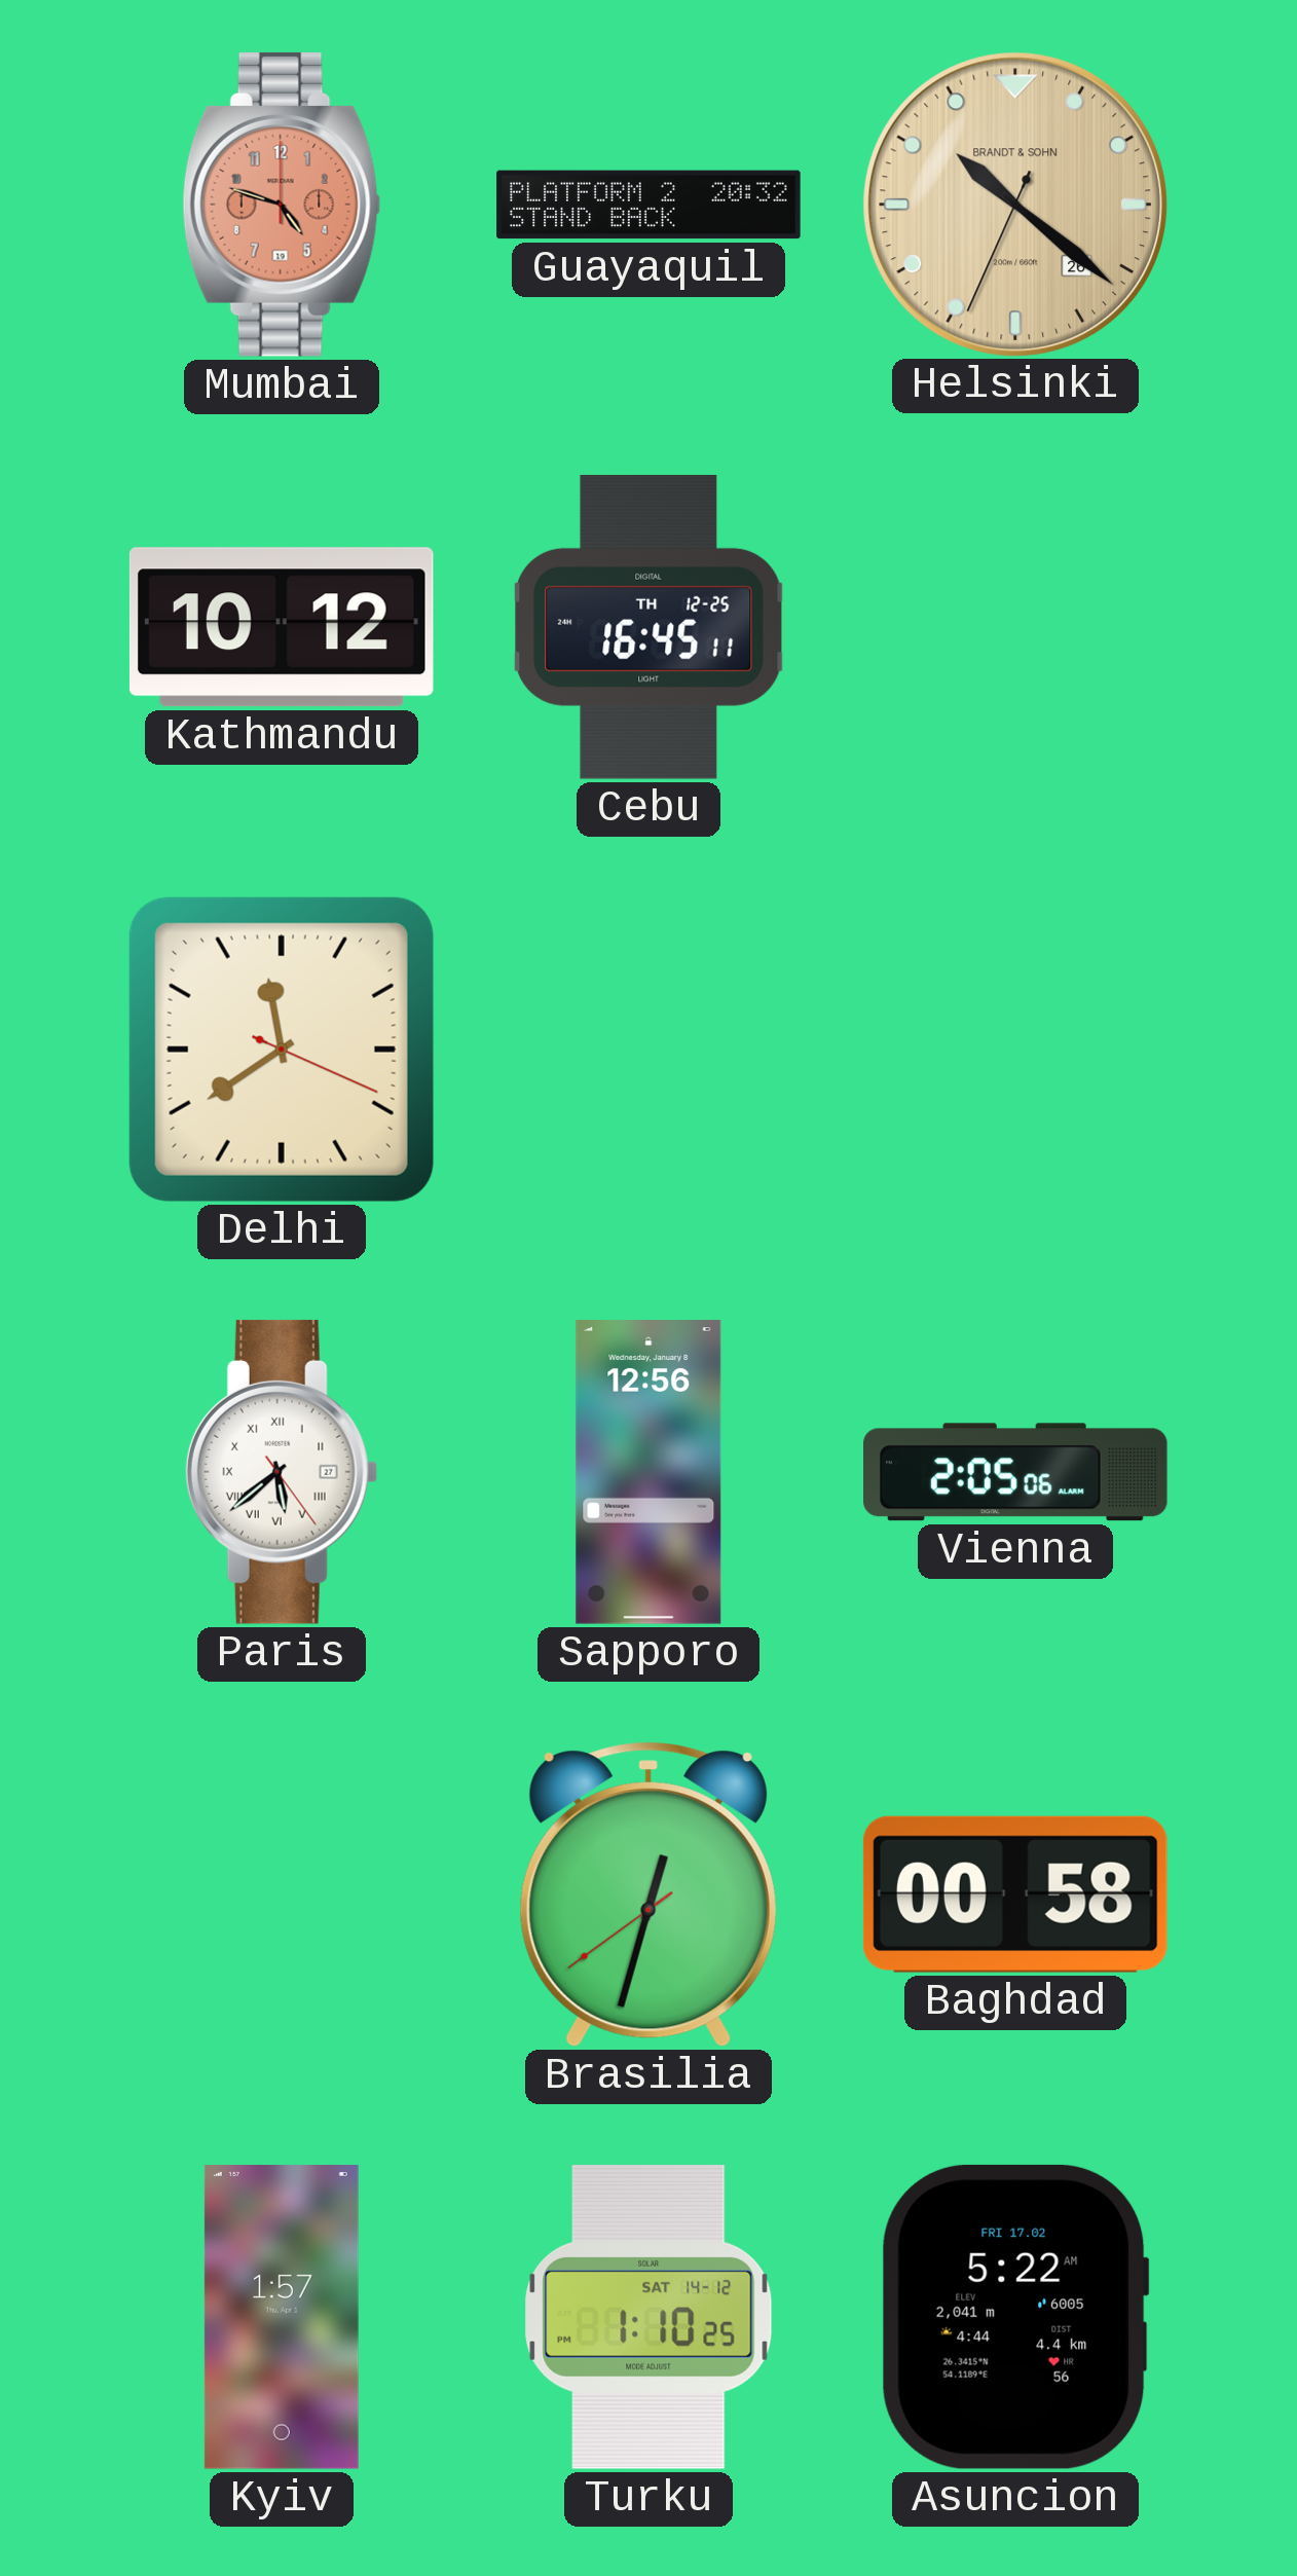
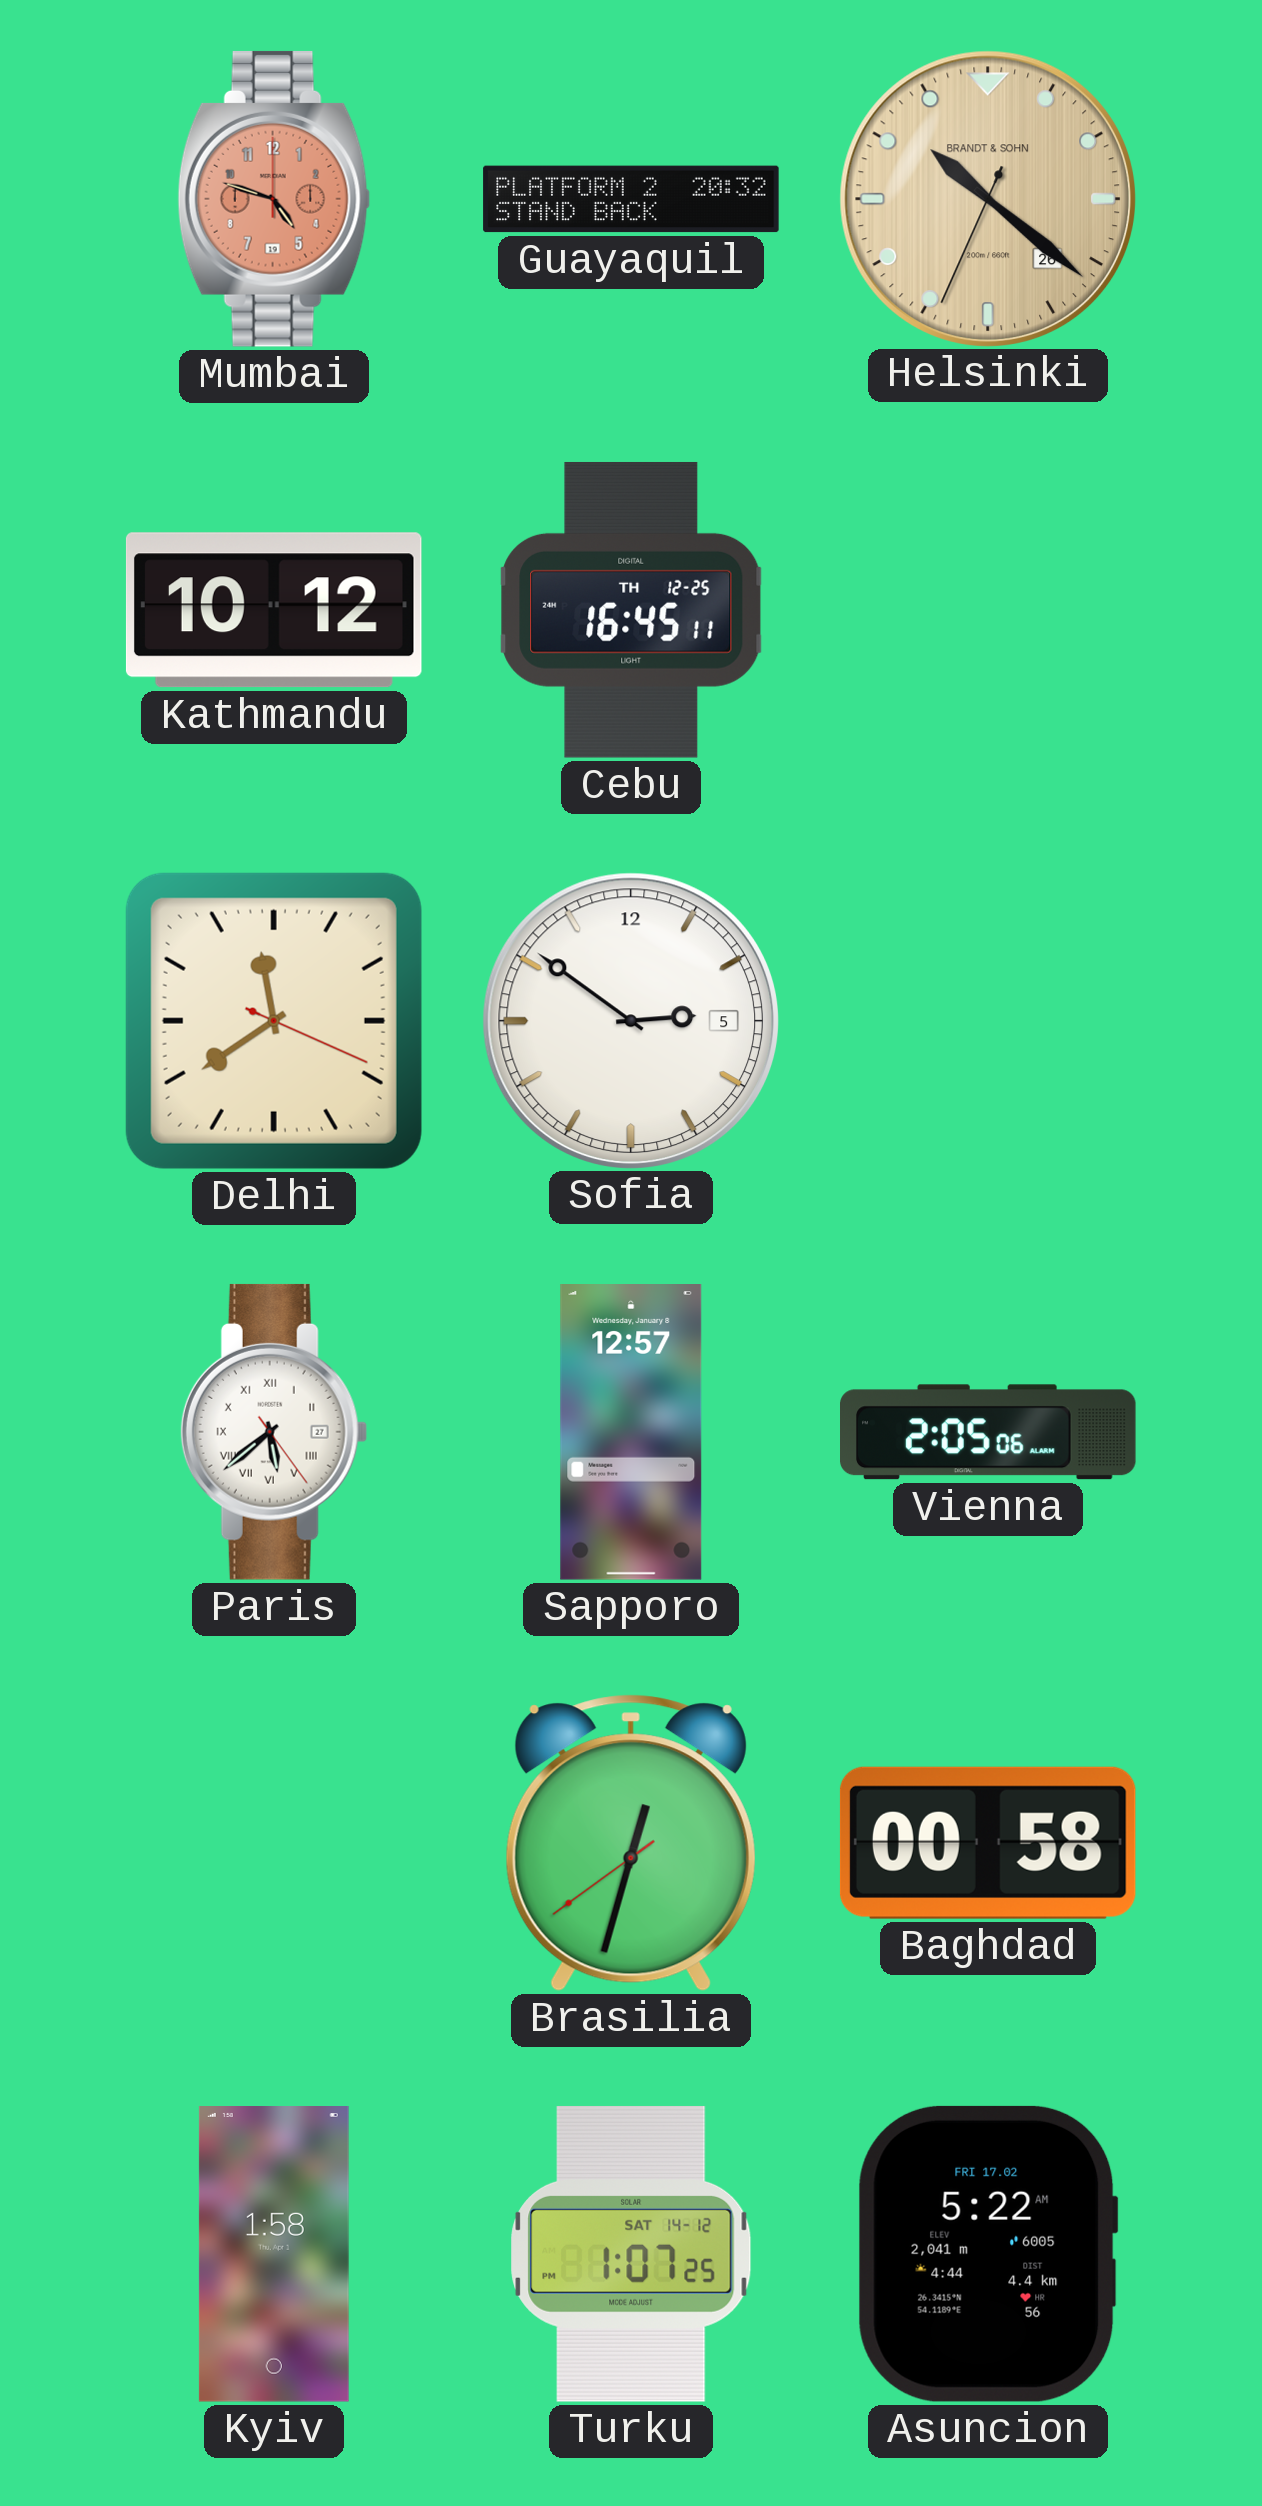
Sofia: none -> 2:51
Sapporo: 12:56 -> 12:57
Kyiv: 1:57 -> 1:58
Turku: 1:10 -> 1:07
